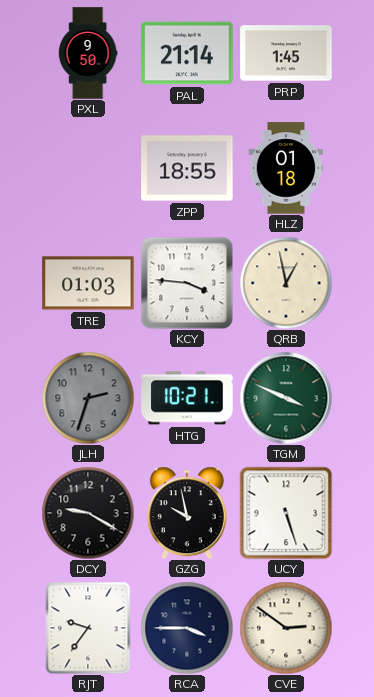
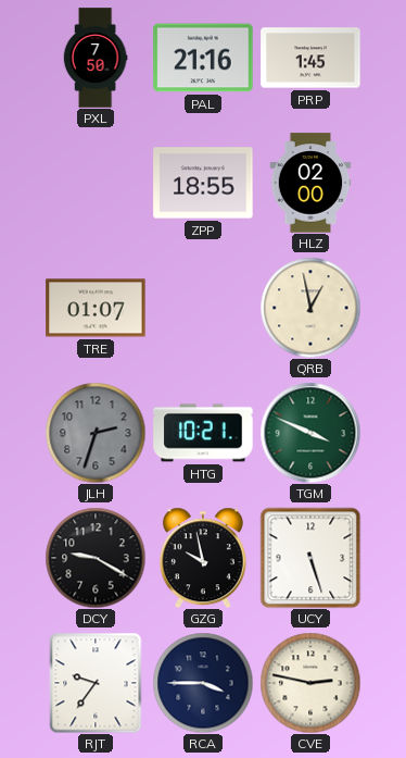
PXL: 9:50 -> 7:50
PAL: 21:14 -> 21:16
HLZ: 01:18 -> 02:00
TRE: 01:03 -> 01:07
KCY: 3:46 -> none
CVE: 2:51 -> 2:47
